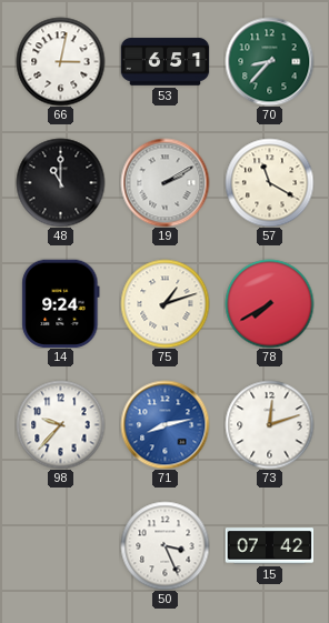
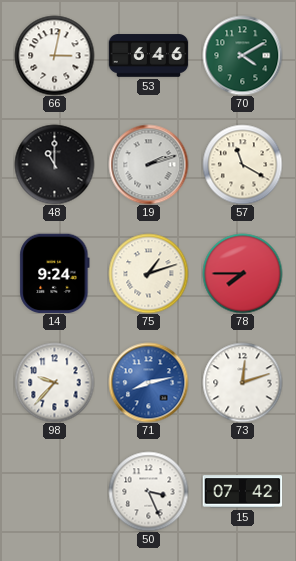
53: 6:51 -> 6:46
70: 8:37 -> 4:10
19: 2:10 -> 2:12
78: 7:40 -> 7:45
